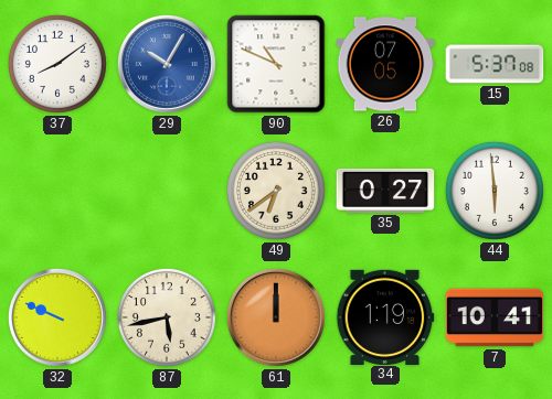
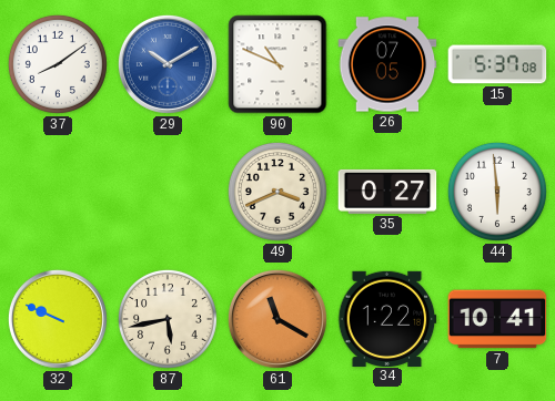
29: 10:05 -> 10:10
49: 6:39 -> 3:41
61: 12:00 -> 11:20
34: 1:19 -> 1:22
